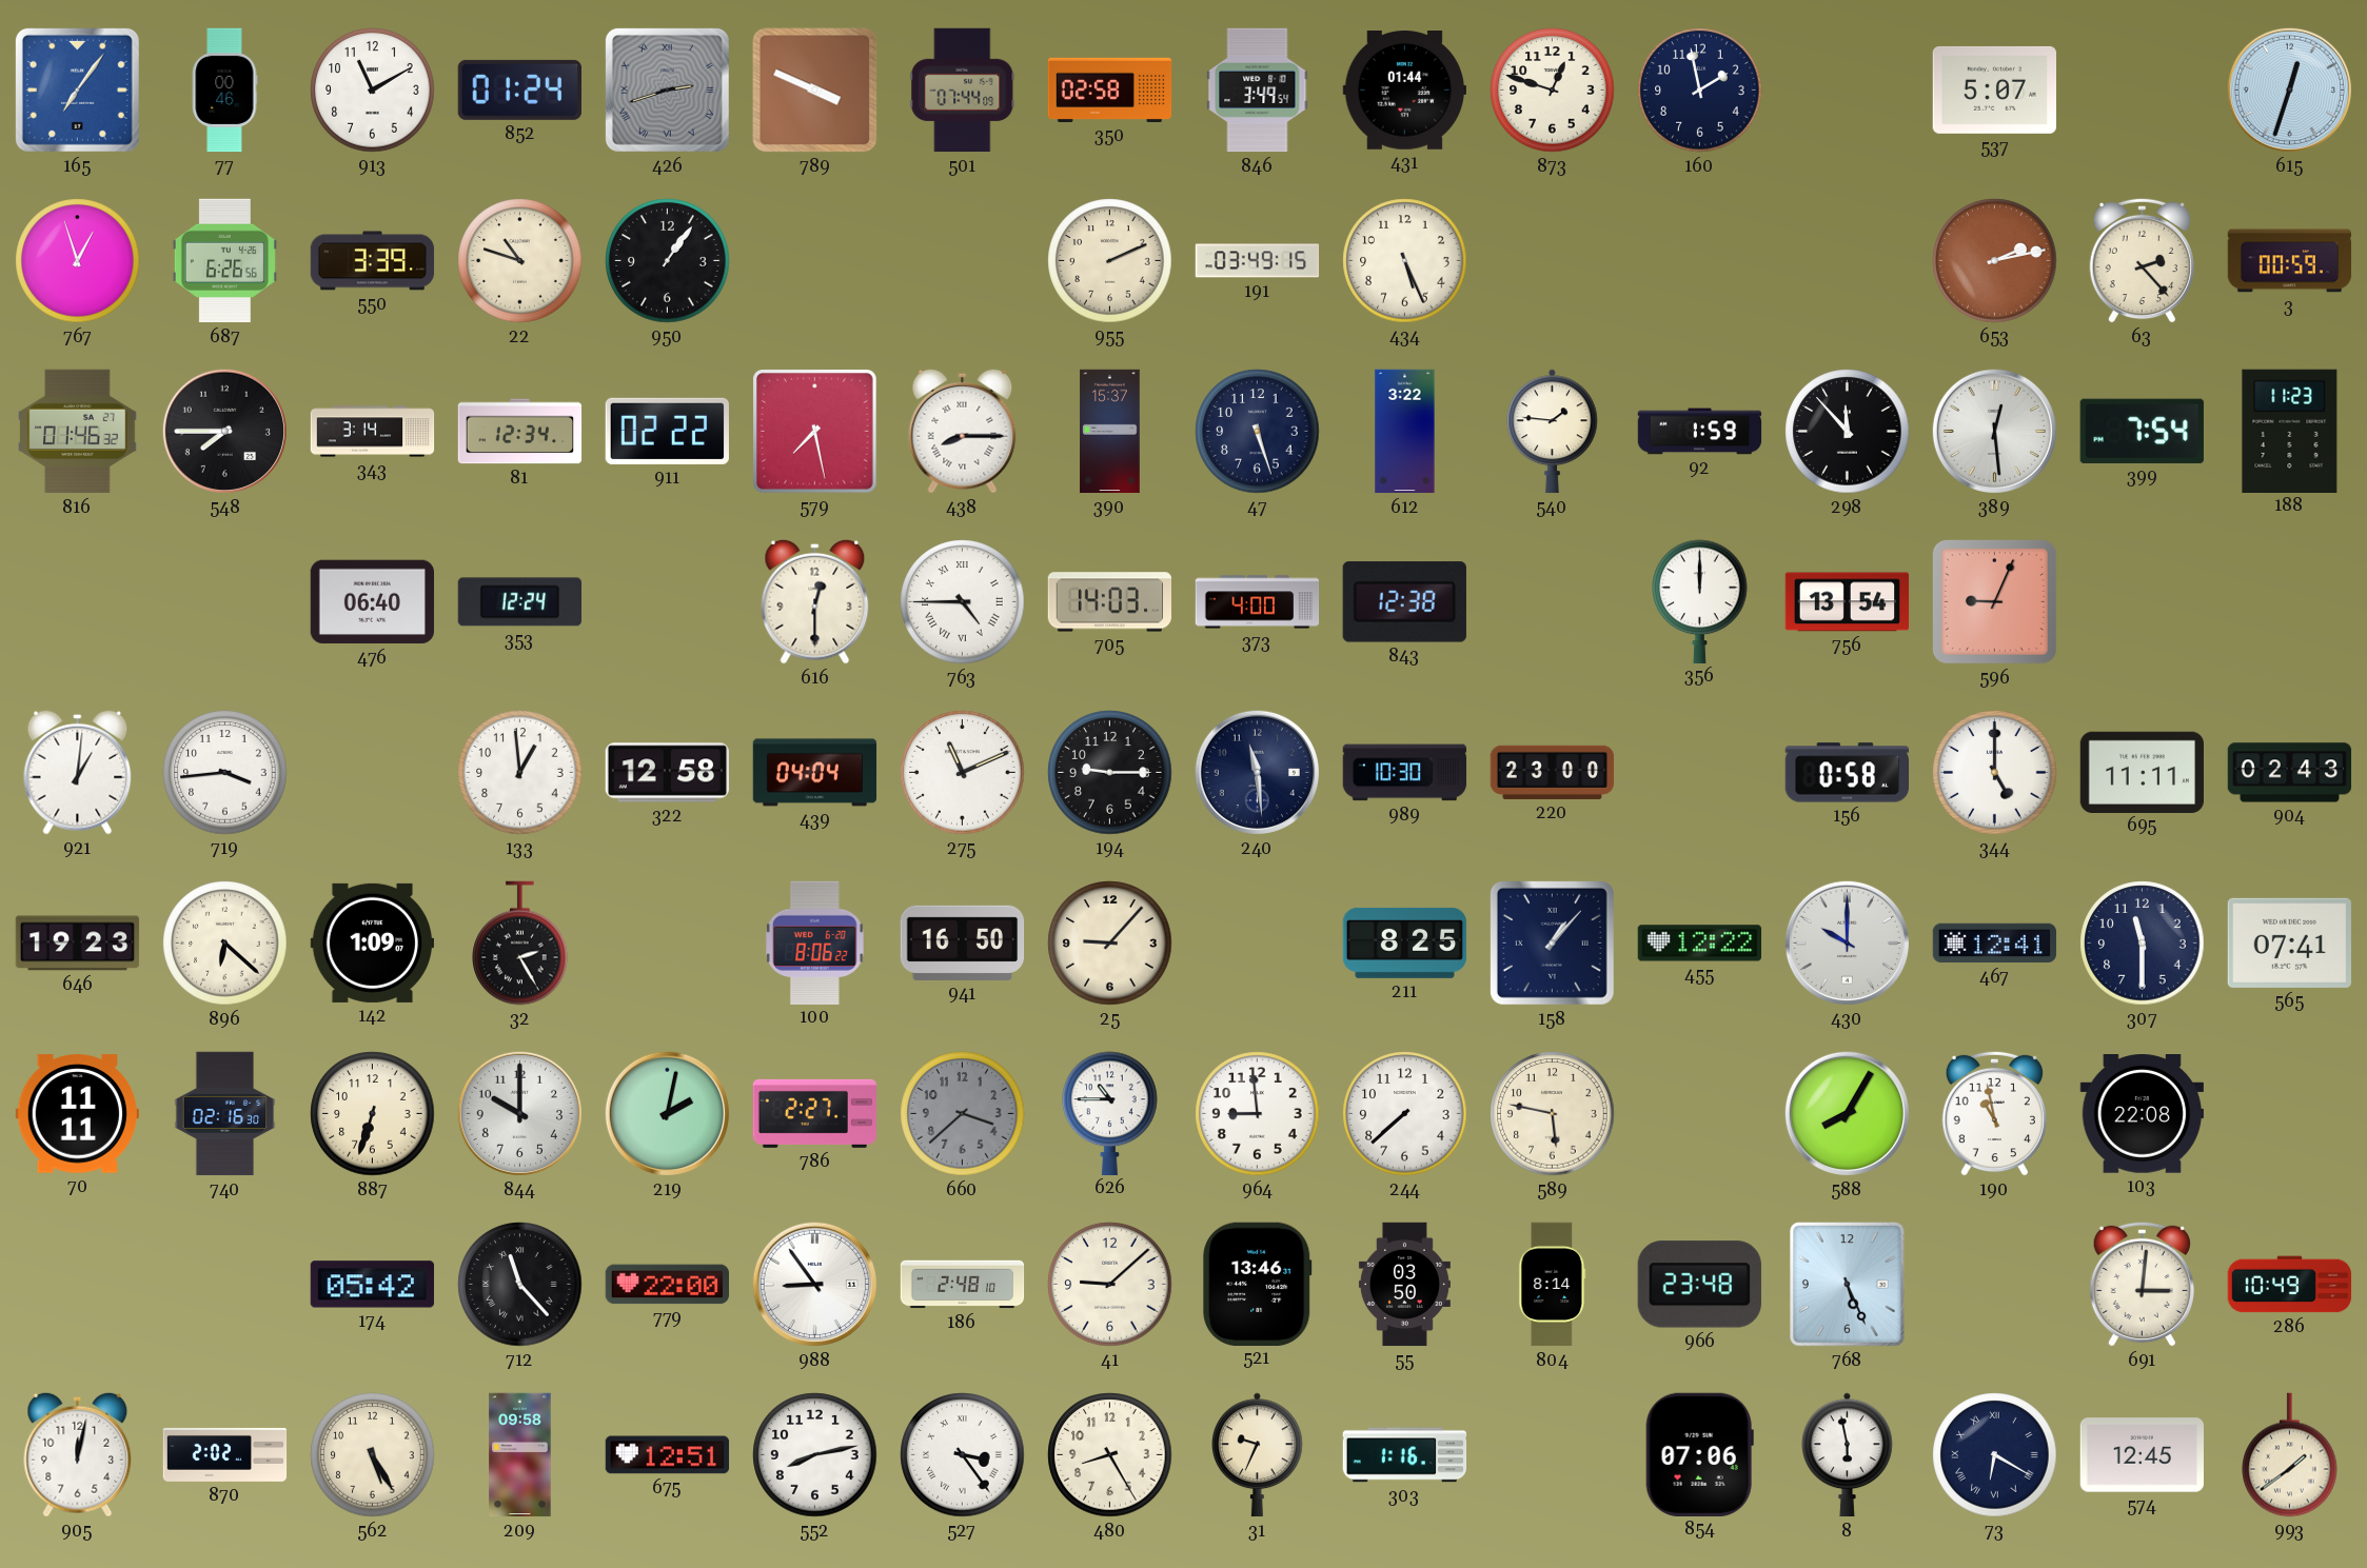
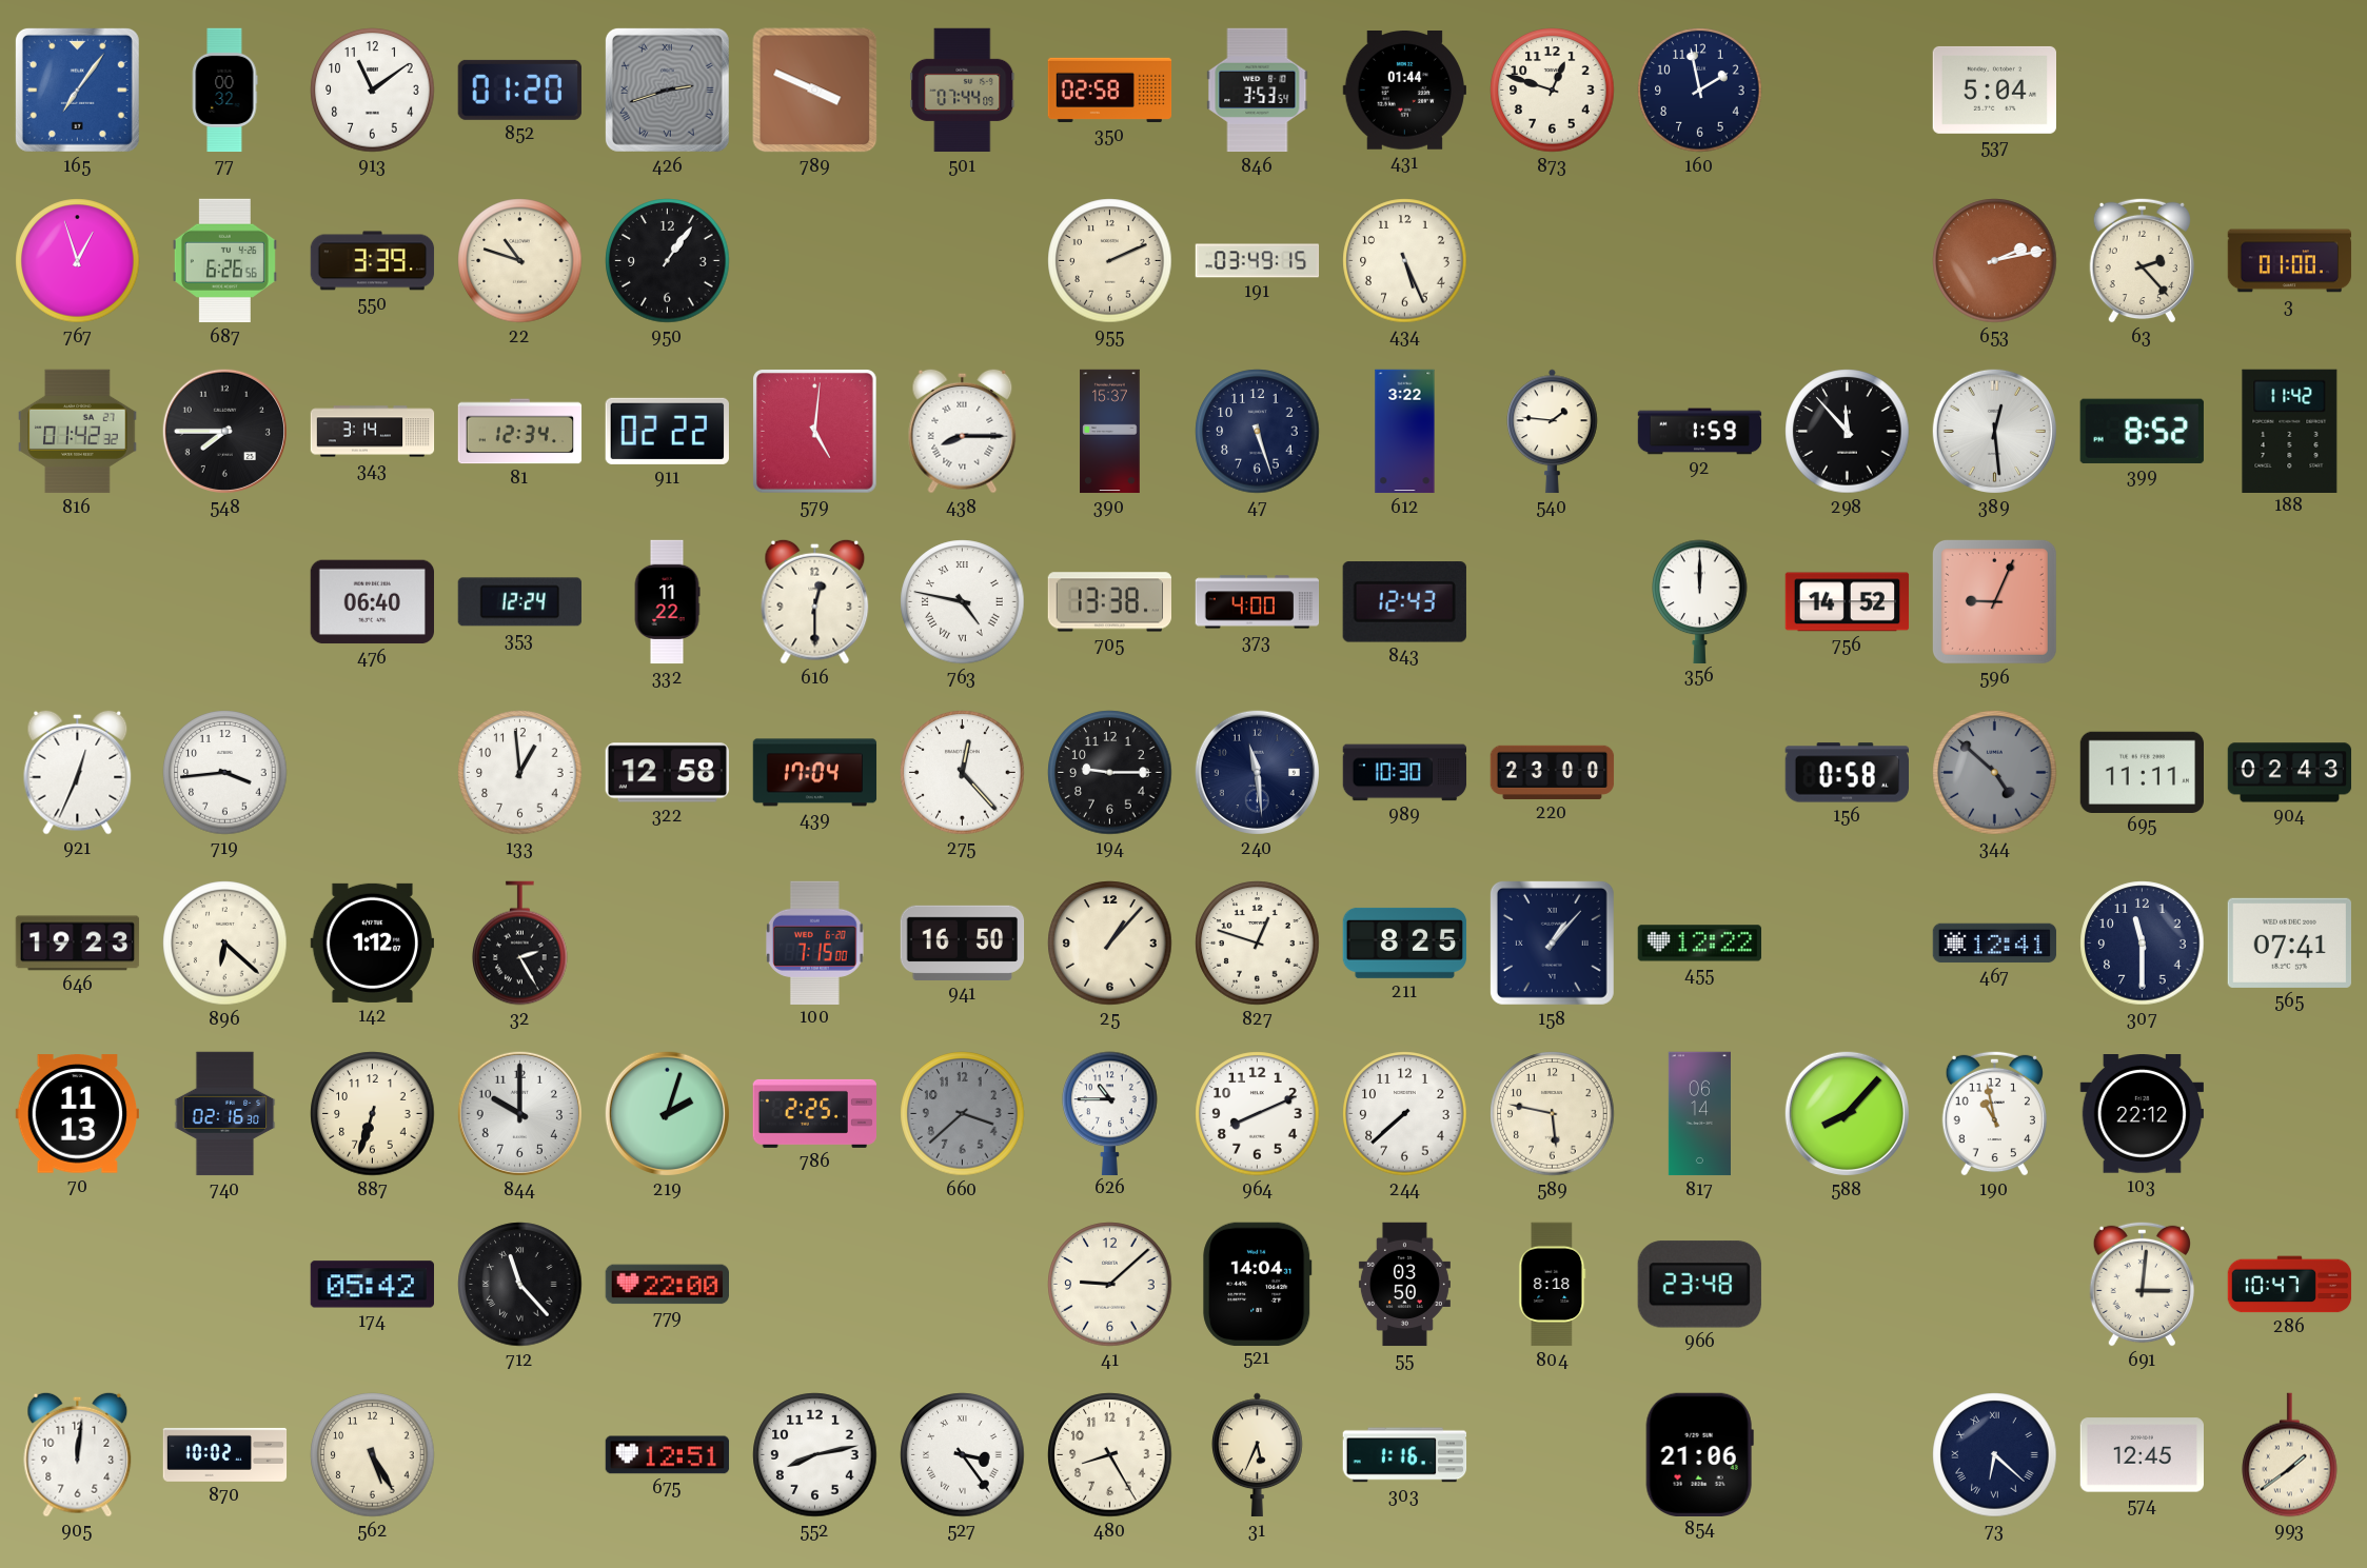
77: 00:46 -> 00:32
913: 11:10 -> 11:09
852: 01:24 -> 01:20
846: 3:49 -> 3:53
537: 5:07 -> 5:04
615: 12:33 -> none
3: 00:59 -> 01:00
816: 01:46 -> 01:42
579: 7:28 -> 5:01
399: 7:54 -> 8:52
188: 11:23 -> 11:42
332: none -> 11:22
763: 4:45 -> 4:47
705: 14:03 -> 13:38
843: 12:38 -> 12:43
756: 13:54 -> 14:52
921: 1:01 -> 12:34
439: 04:04 -> 17:04
275: 11:11 -> 12:23
344: 5:00 -> 4:52
344 dial: white -> grey
142: 1:09 -> 1:12
100: 8:06 -> 7:15
25: 9:07 -> 1:07
827: none -> 12:48
430: 10:00 -> none
70: 11:11 -> 11:13
219: 2:02 -> 2:03
786: 2:27 -> 2:25
964: 8:59 -> 8:11
817: none -> 06:14
588: 8:05 -> 8:07
103: 22:08 -> 22:12
988: 8:54 -> none
186: 2:48 -> none
521: 13:46 -> 14:04
804: 8:14 -> 8:18
768: 5:26 -> none
286: 10:49 -> 10:47
905: 12:02 -> 12:01
870: 2:02 -> 10:02
209: 09:58 -> none
31: 9:34 -> 5:34
854: 07:06 -> 21:06
8: 5:58 -> none
73: 6:20 -> 6:22
